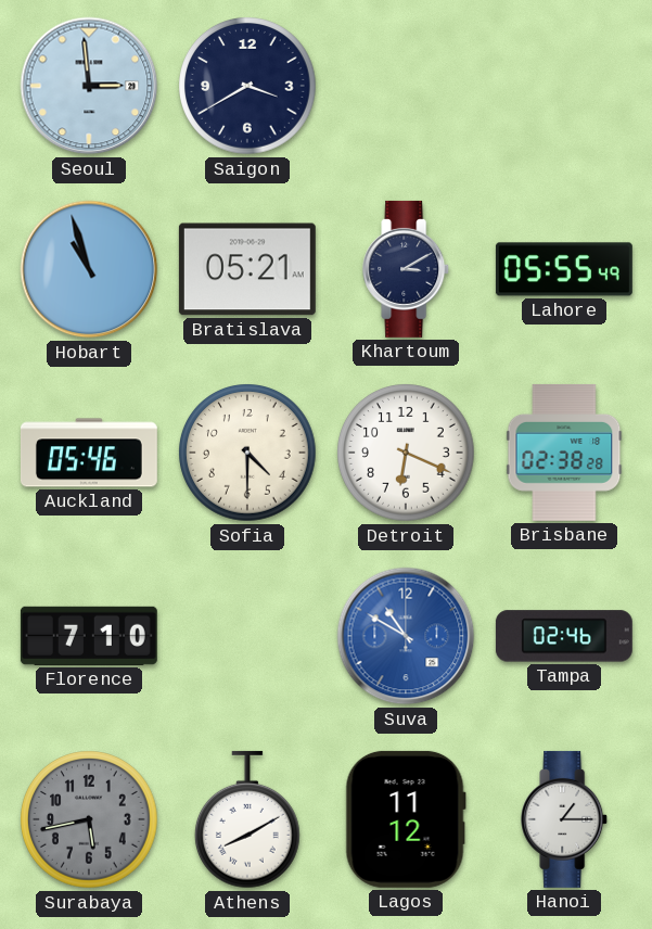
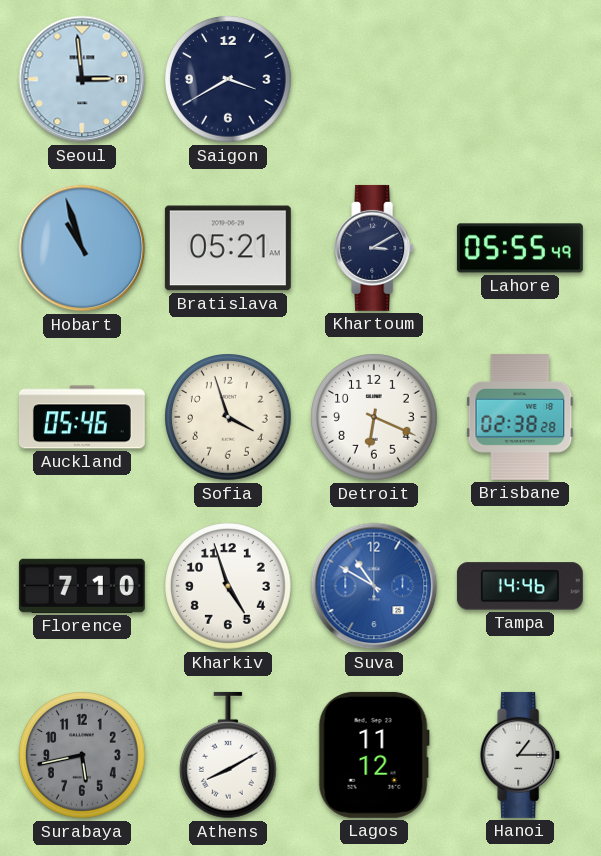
Sofia: 4:30 -> 3:57
Kharkiv: none -> 4:57
Tampa: 02:46 -> 14:46
